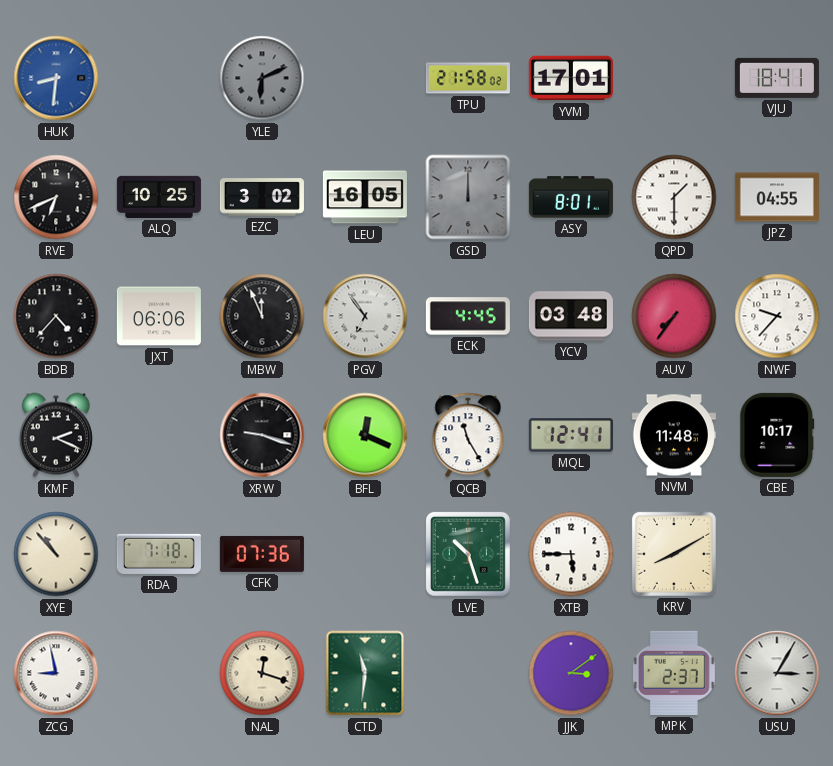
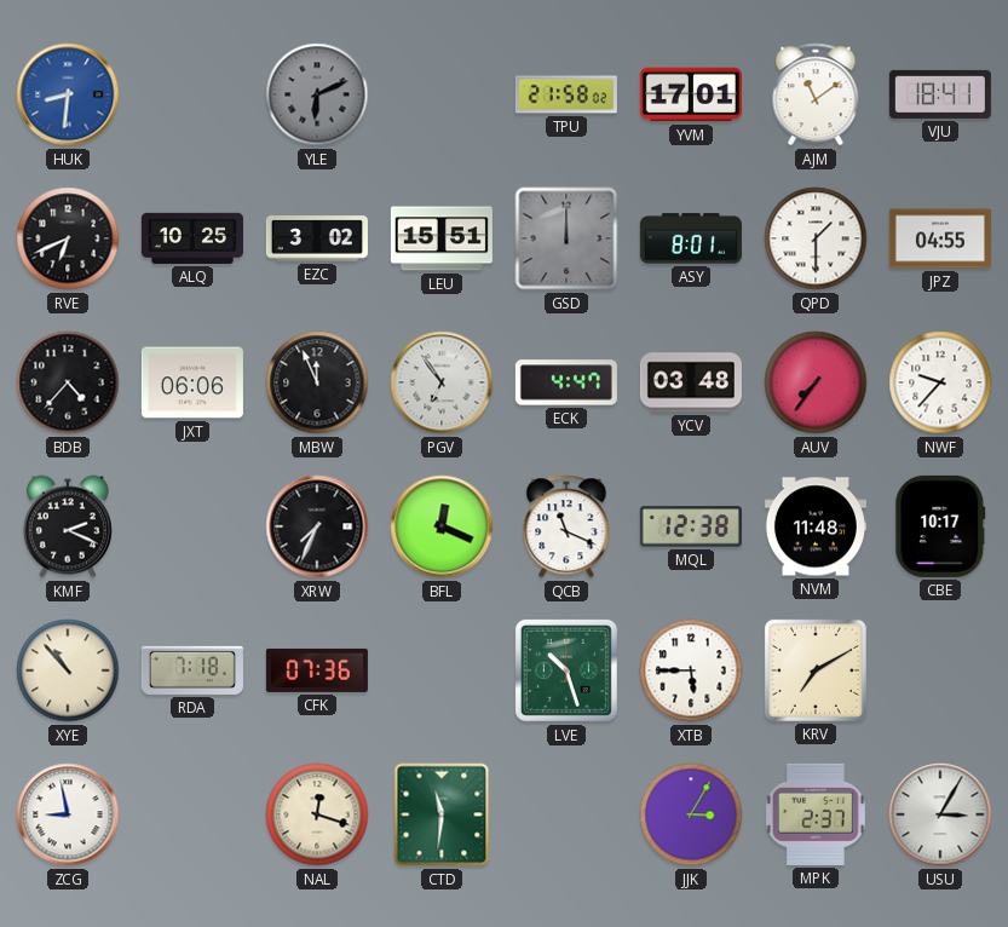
AJM: none -> 11:09
LEU: 16:05 -> 15:51
ECK: 4:45 -> 4:47
XRW: 9:18 -> 7:34
QCB: 11:25 -> 11:19
MQL: 12:41 -> 12:38
KRV: 8:10 -> 7:10
JJK: 3:09 -> 3:05
